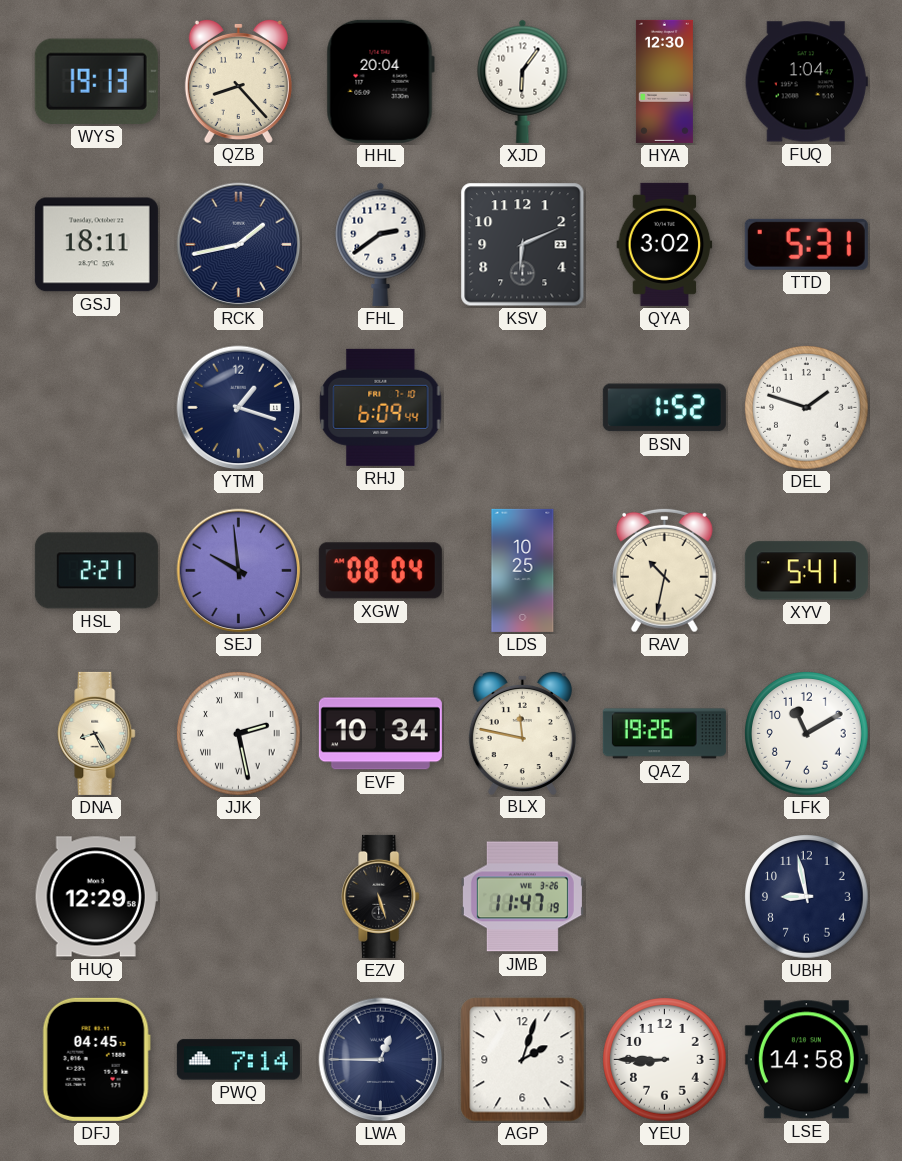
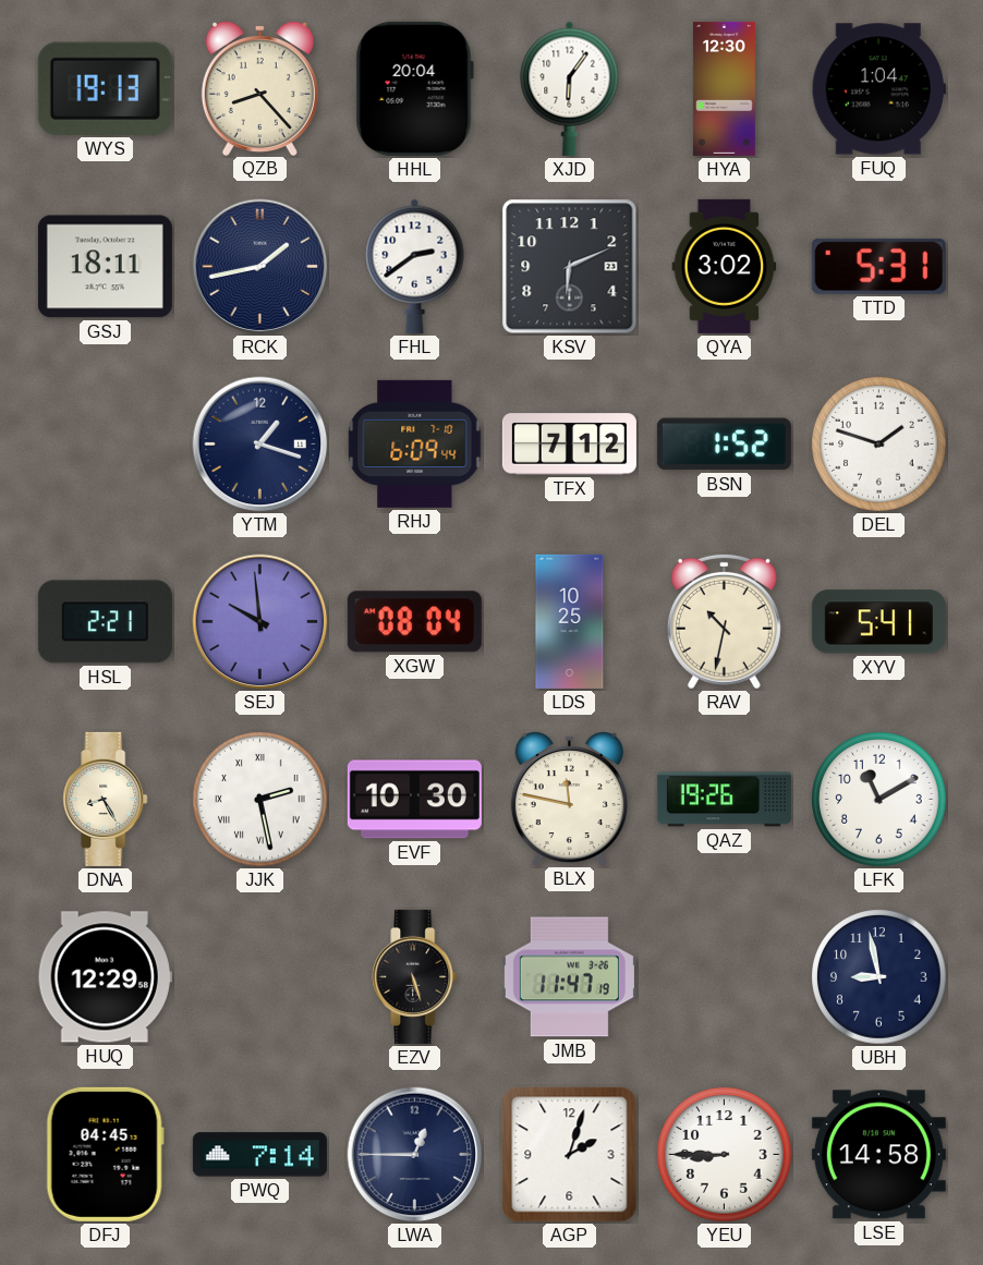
TFX: none -> 7:12
EVF: 10:34 -> 10:30
